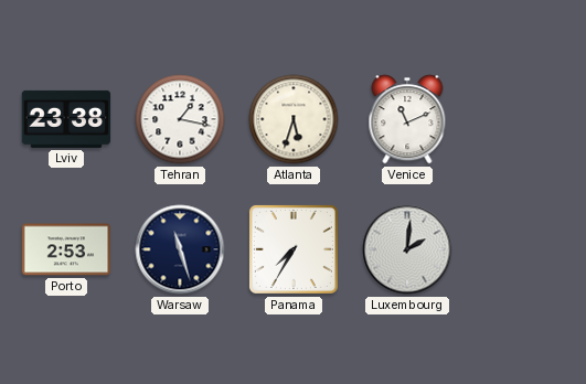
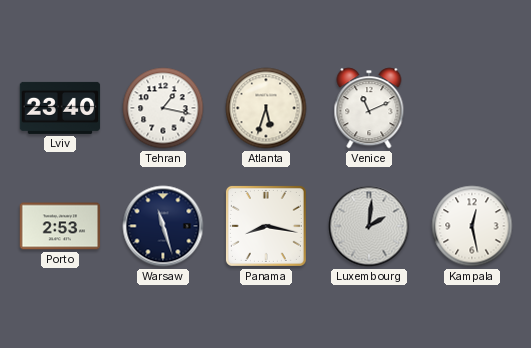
Lviv: 23:38 -> 23:40
Panama: 7:35 -> 8:17
Kampala: none -> 12:28
